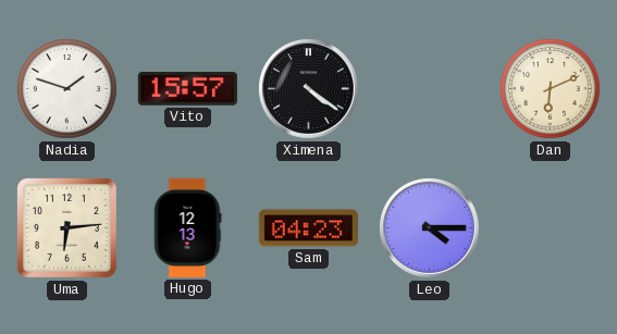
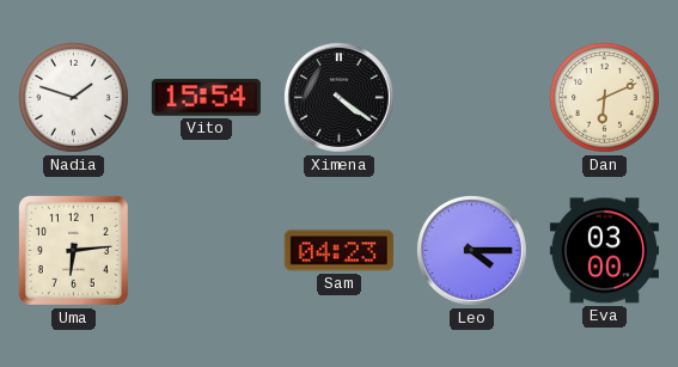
Vito: 15:57 -> 15:54
Hugo: 12:13 -> none
Eva: none -> 03:00
